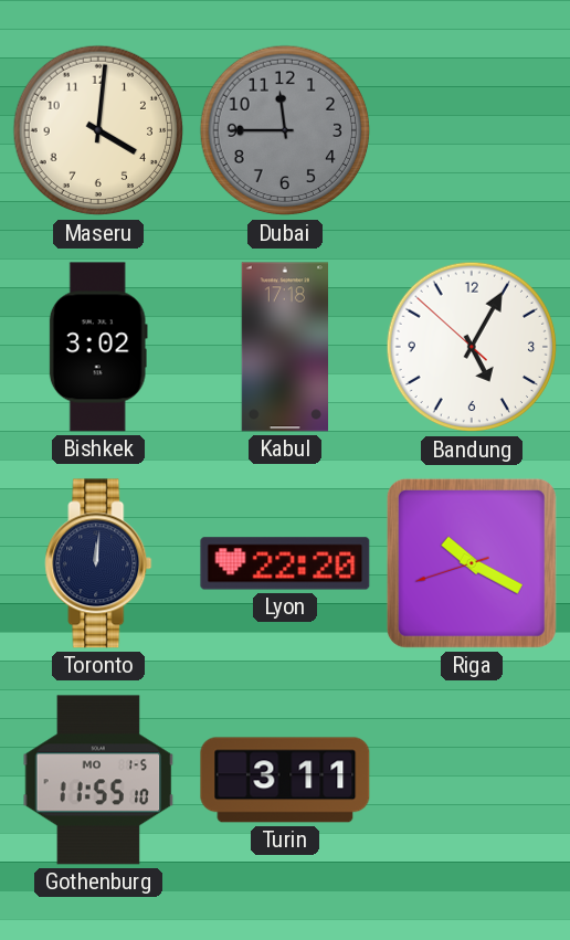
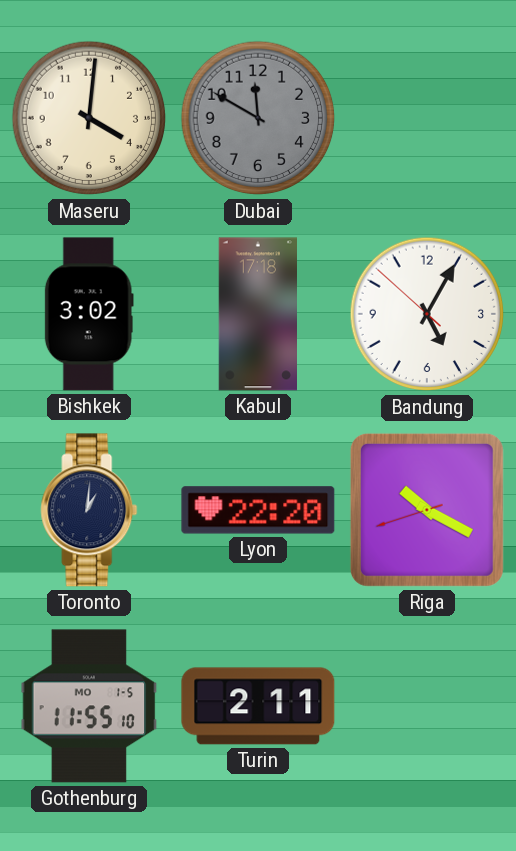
Dubai: 11:45 -> 11:50
Toronto: 12:01 -> 1:01
Turin: 3:11 -> 2:11
